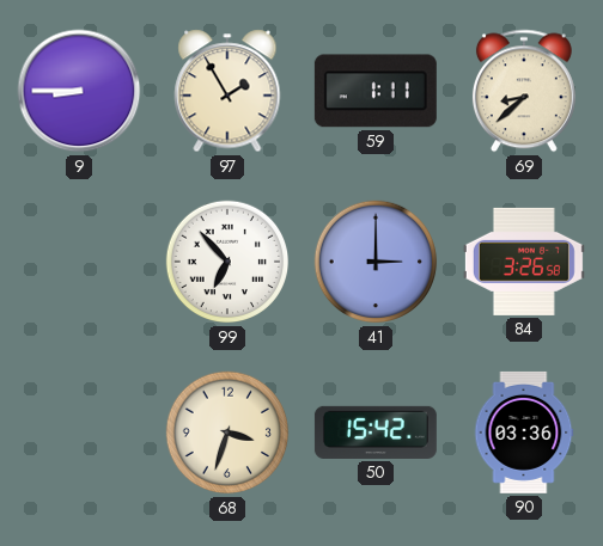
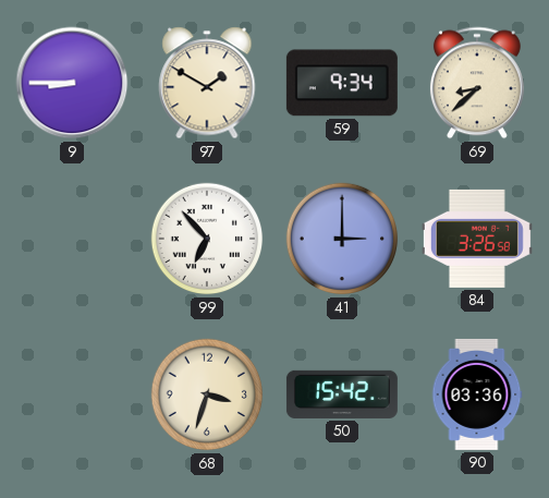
97: 1:55 -> 1:50
59: 1:11 -> 9:34
